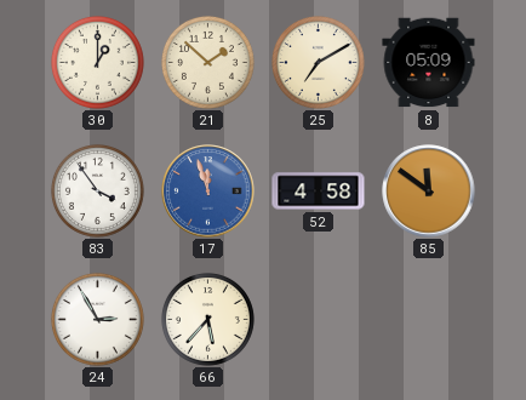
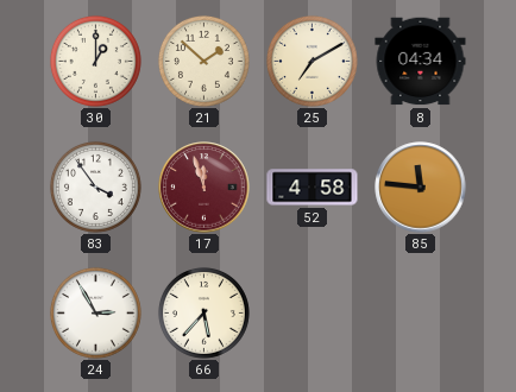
8: 05:09 -> 04:34
17 dial: blue -> burgundy
85: 11:51 -> 11:46
